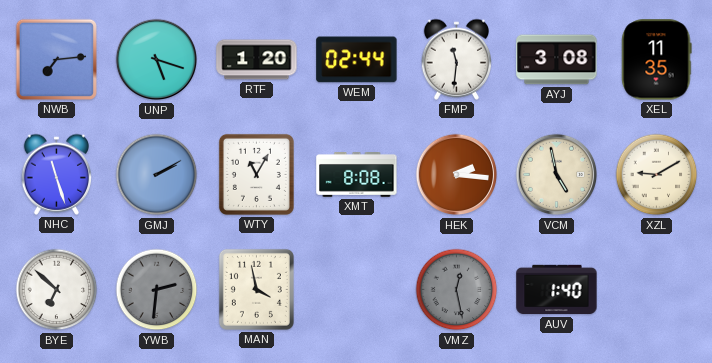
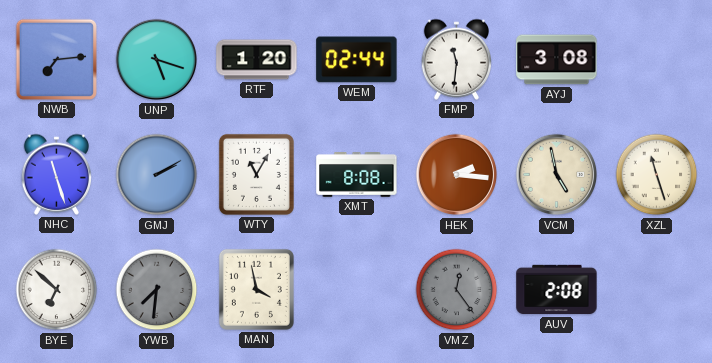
XEL: 11:35 -> none
XZL: 9:10 -> 11:27
YWB: 2:31 -> 7:31
VMZ: 12:28 -> 12:24
AUV: 1:40 -> 2:08
